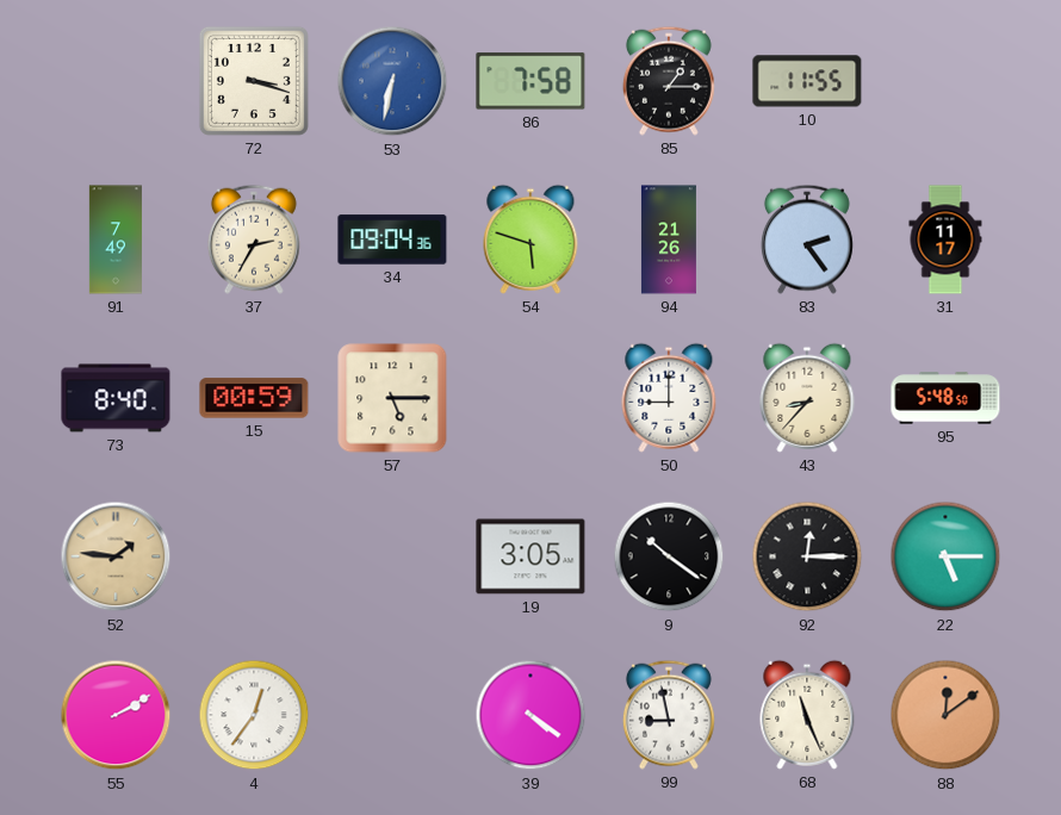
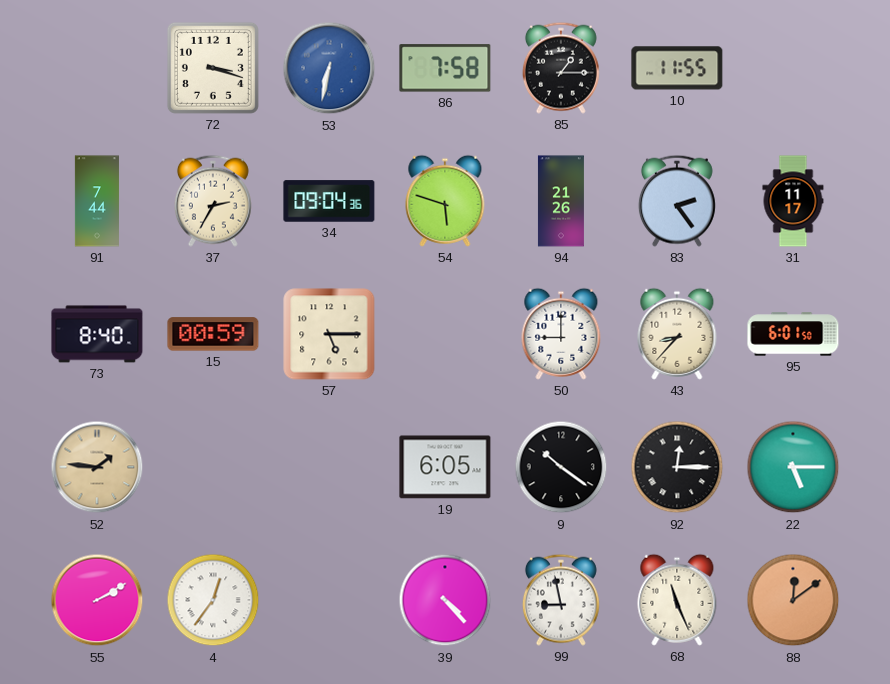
91: 7:49 -> 7:44
95: 5:48 -> 6:01
19: 3:05 -> 6:05
39: 4:21 -> 4:23
